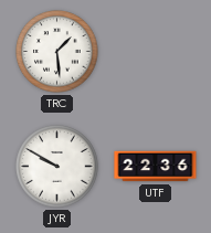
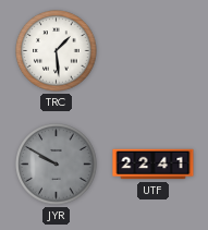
JYR dial: white -> grey
UTF: 22:36 -> 22:41
